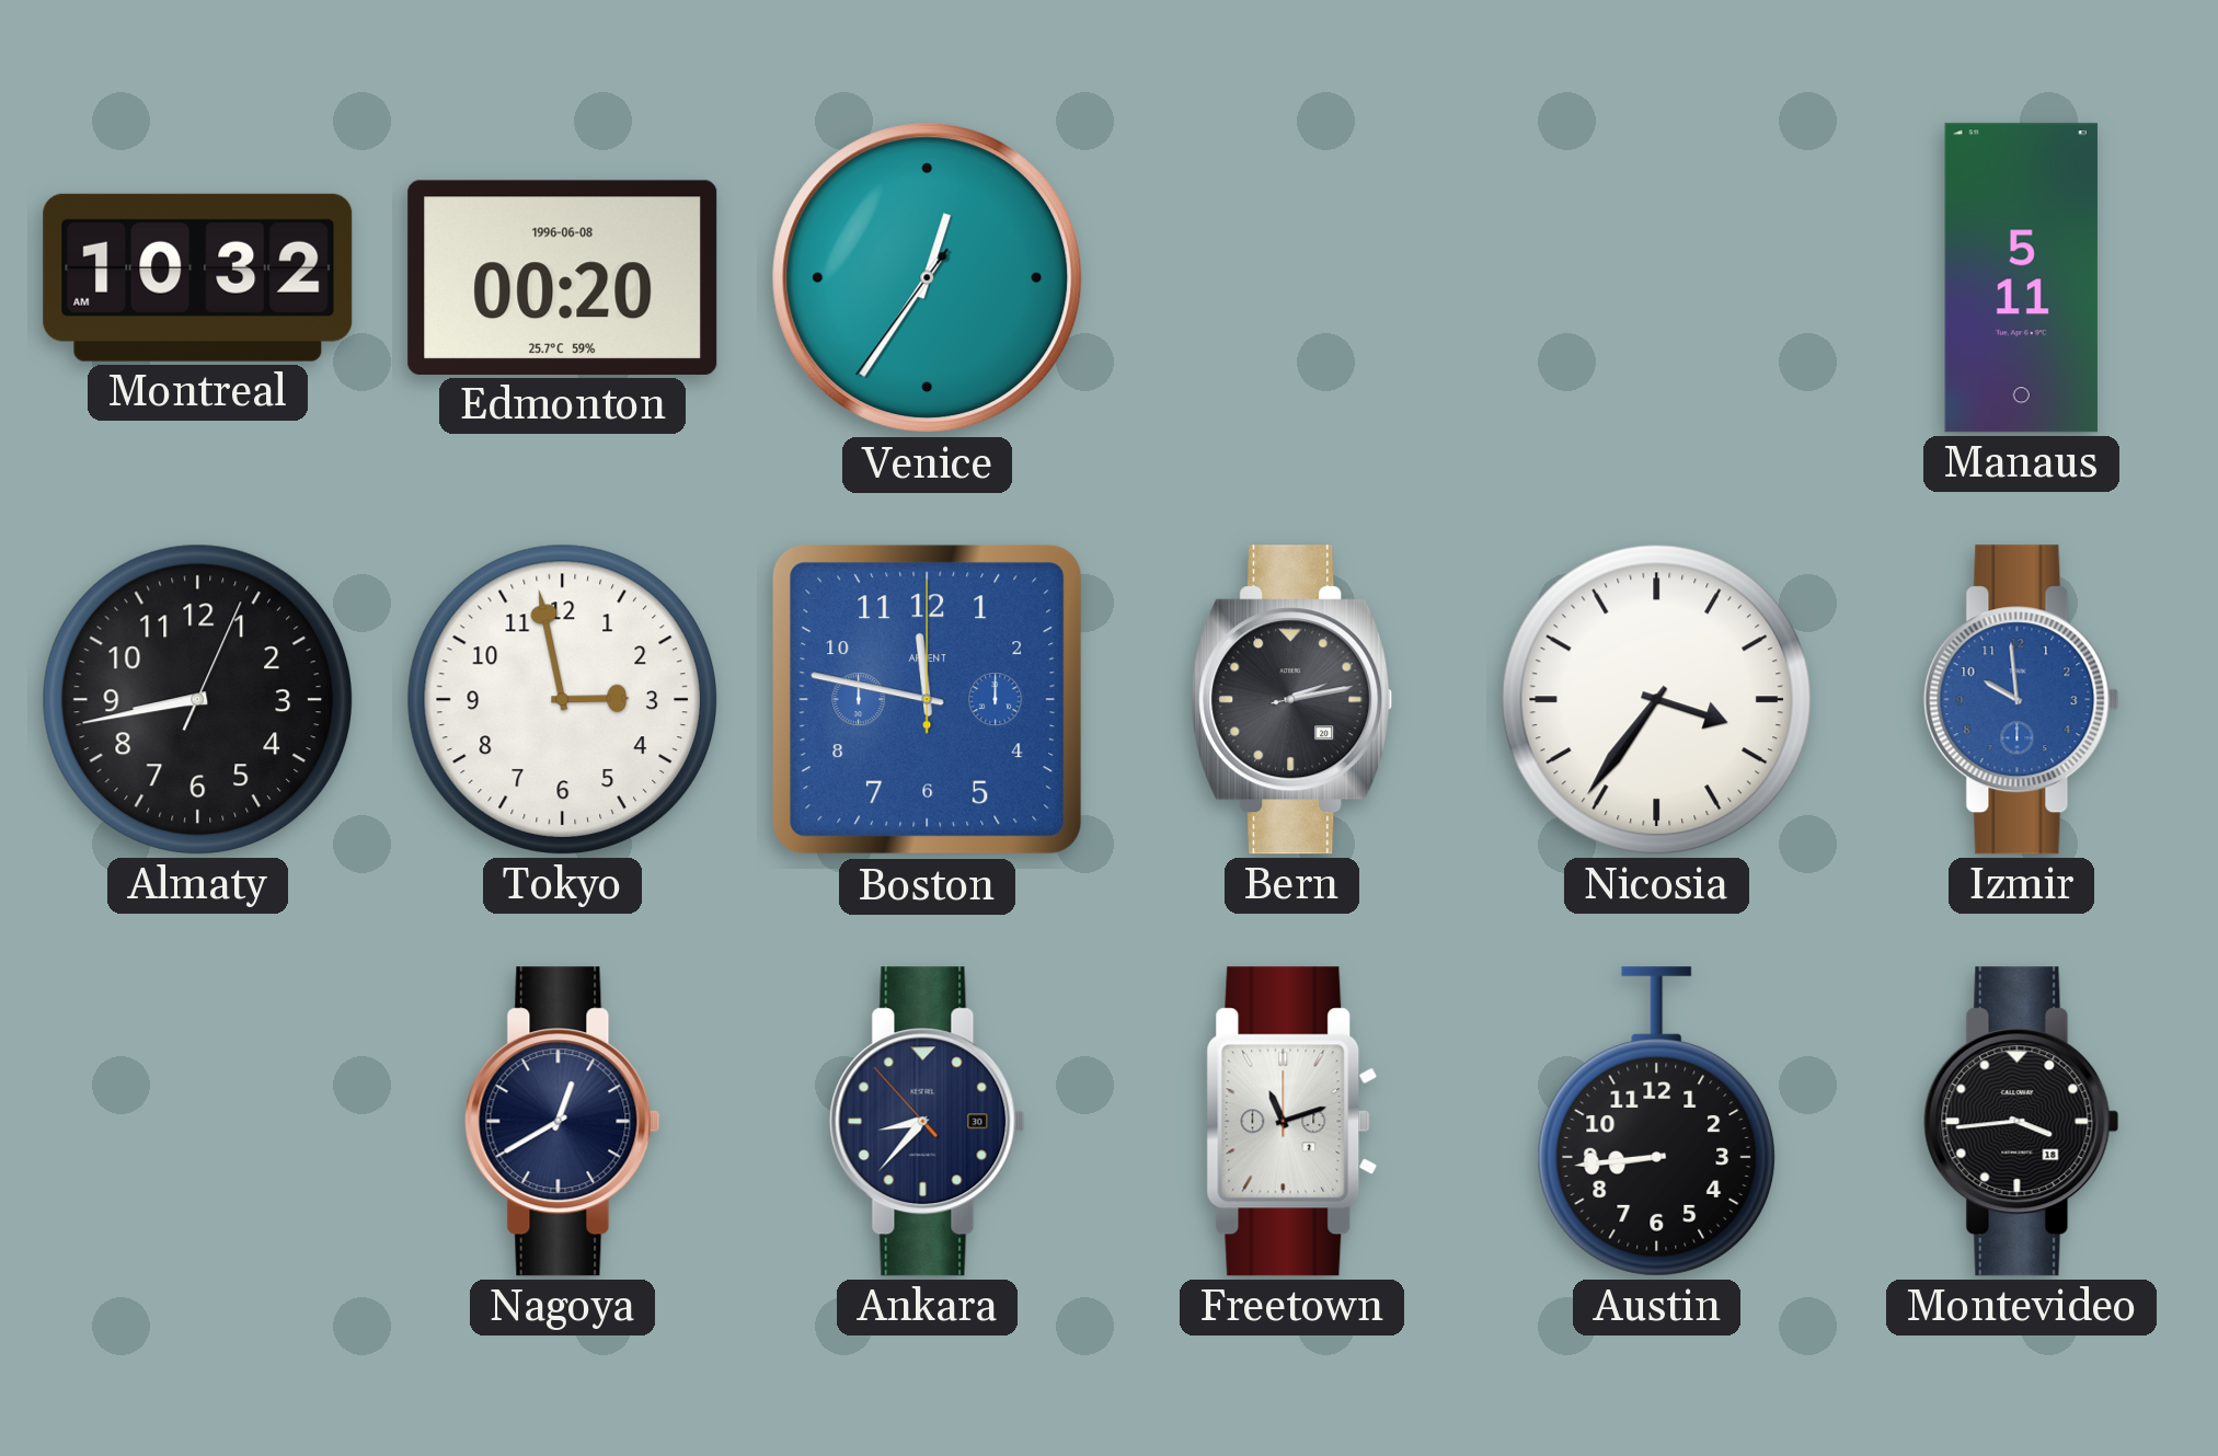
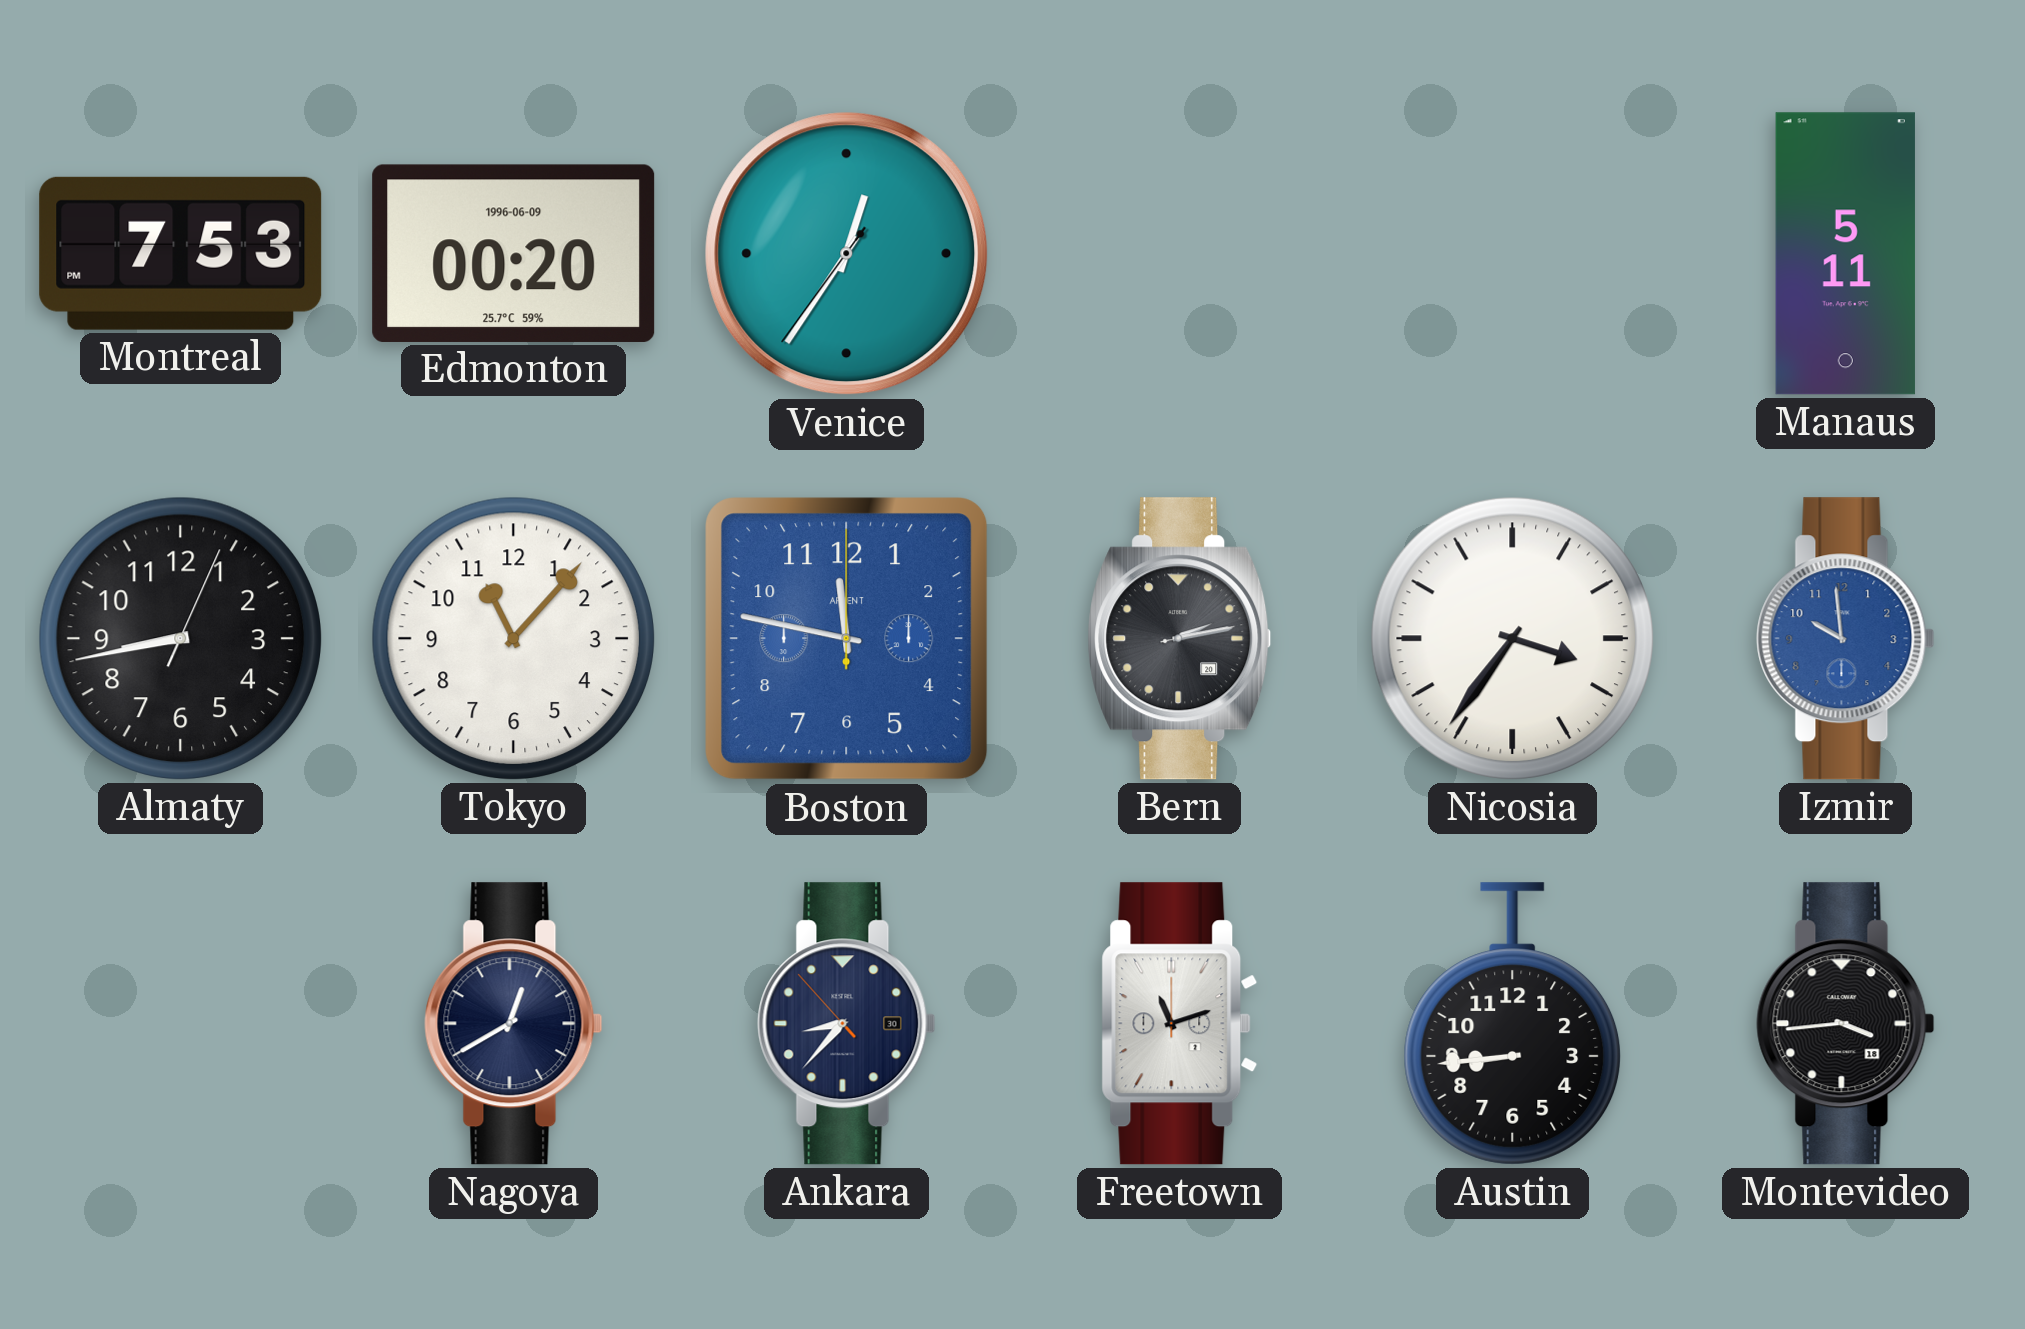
Montreal: 10:32 -> 7:53
Edmonton date: 1996-06-08 -> 1996-06-09
Tokyo: 2:58 -> 11:07
